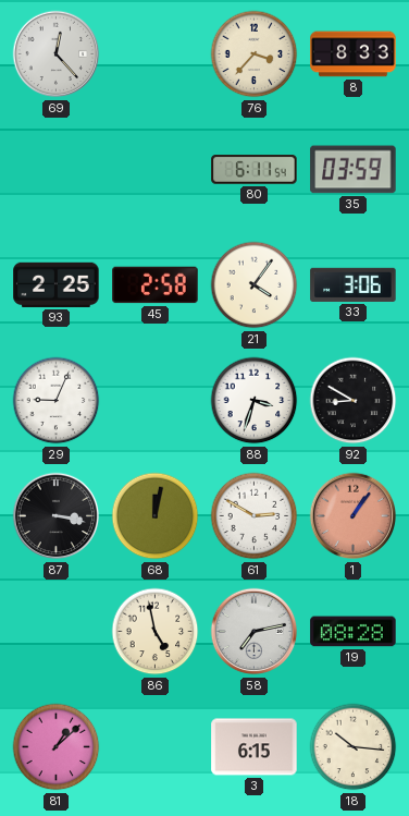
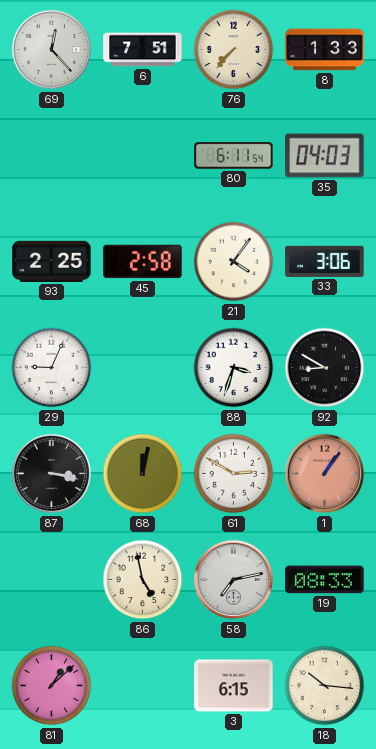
6: none -> 7:51
76: 3:37 -> 7:37
8: 8:33 -> 1:33
35: 03:59 -> 04:03
19: 08:28 -> 08:33
